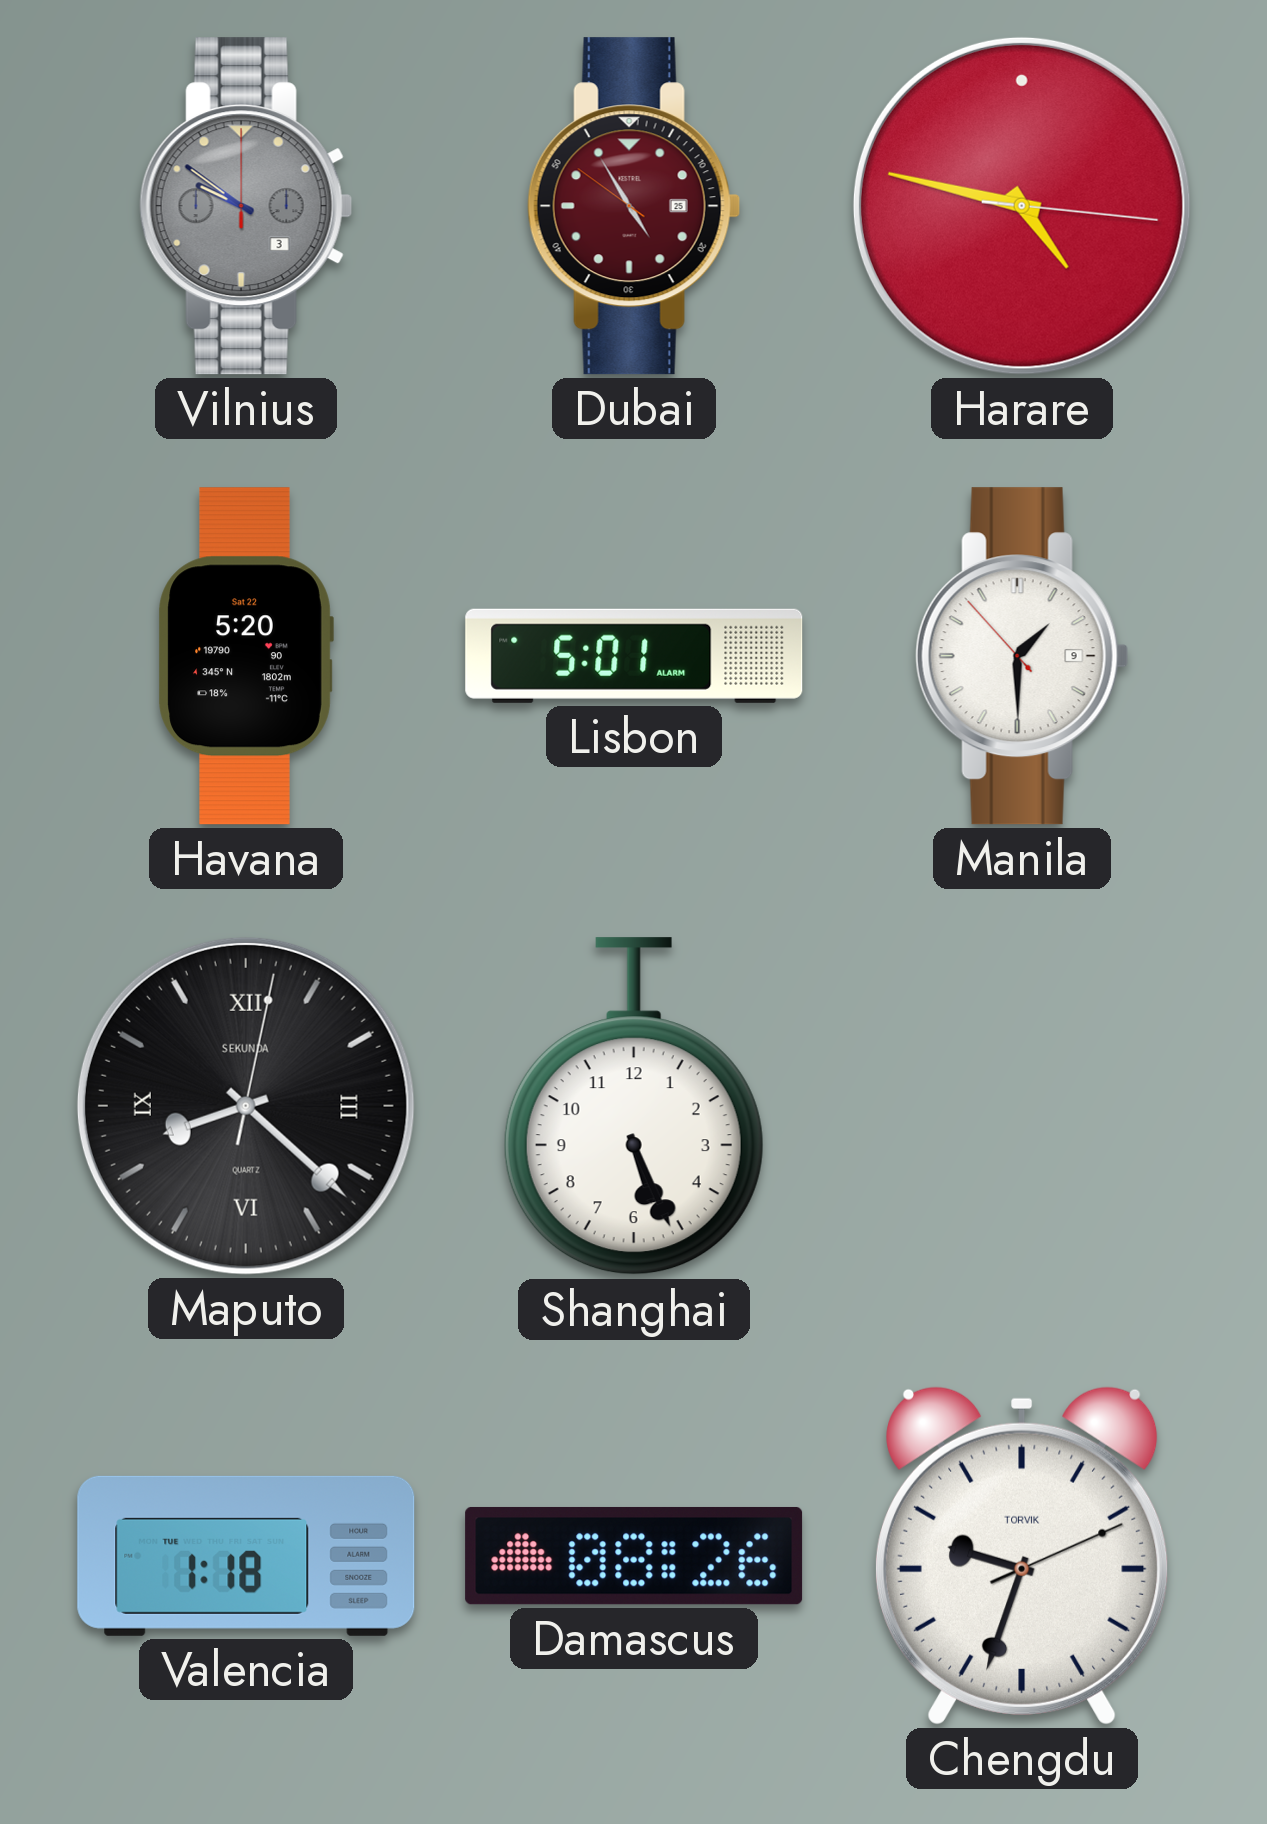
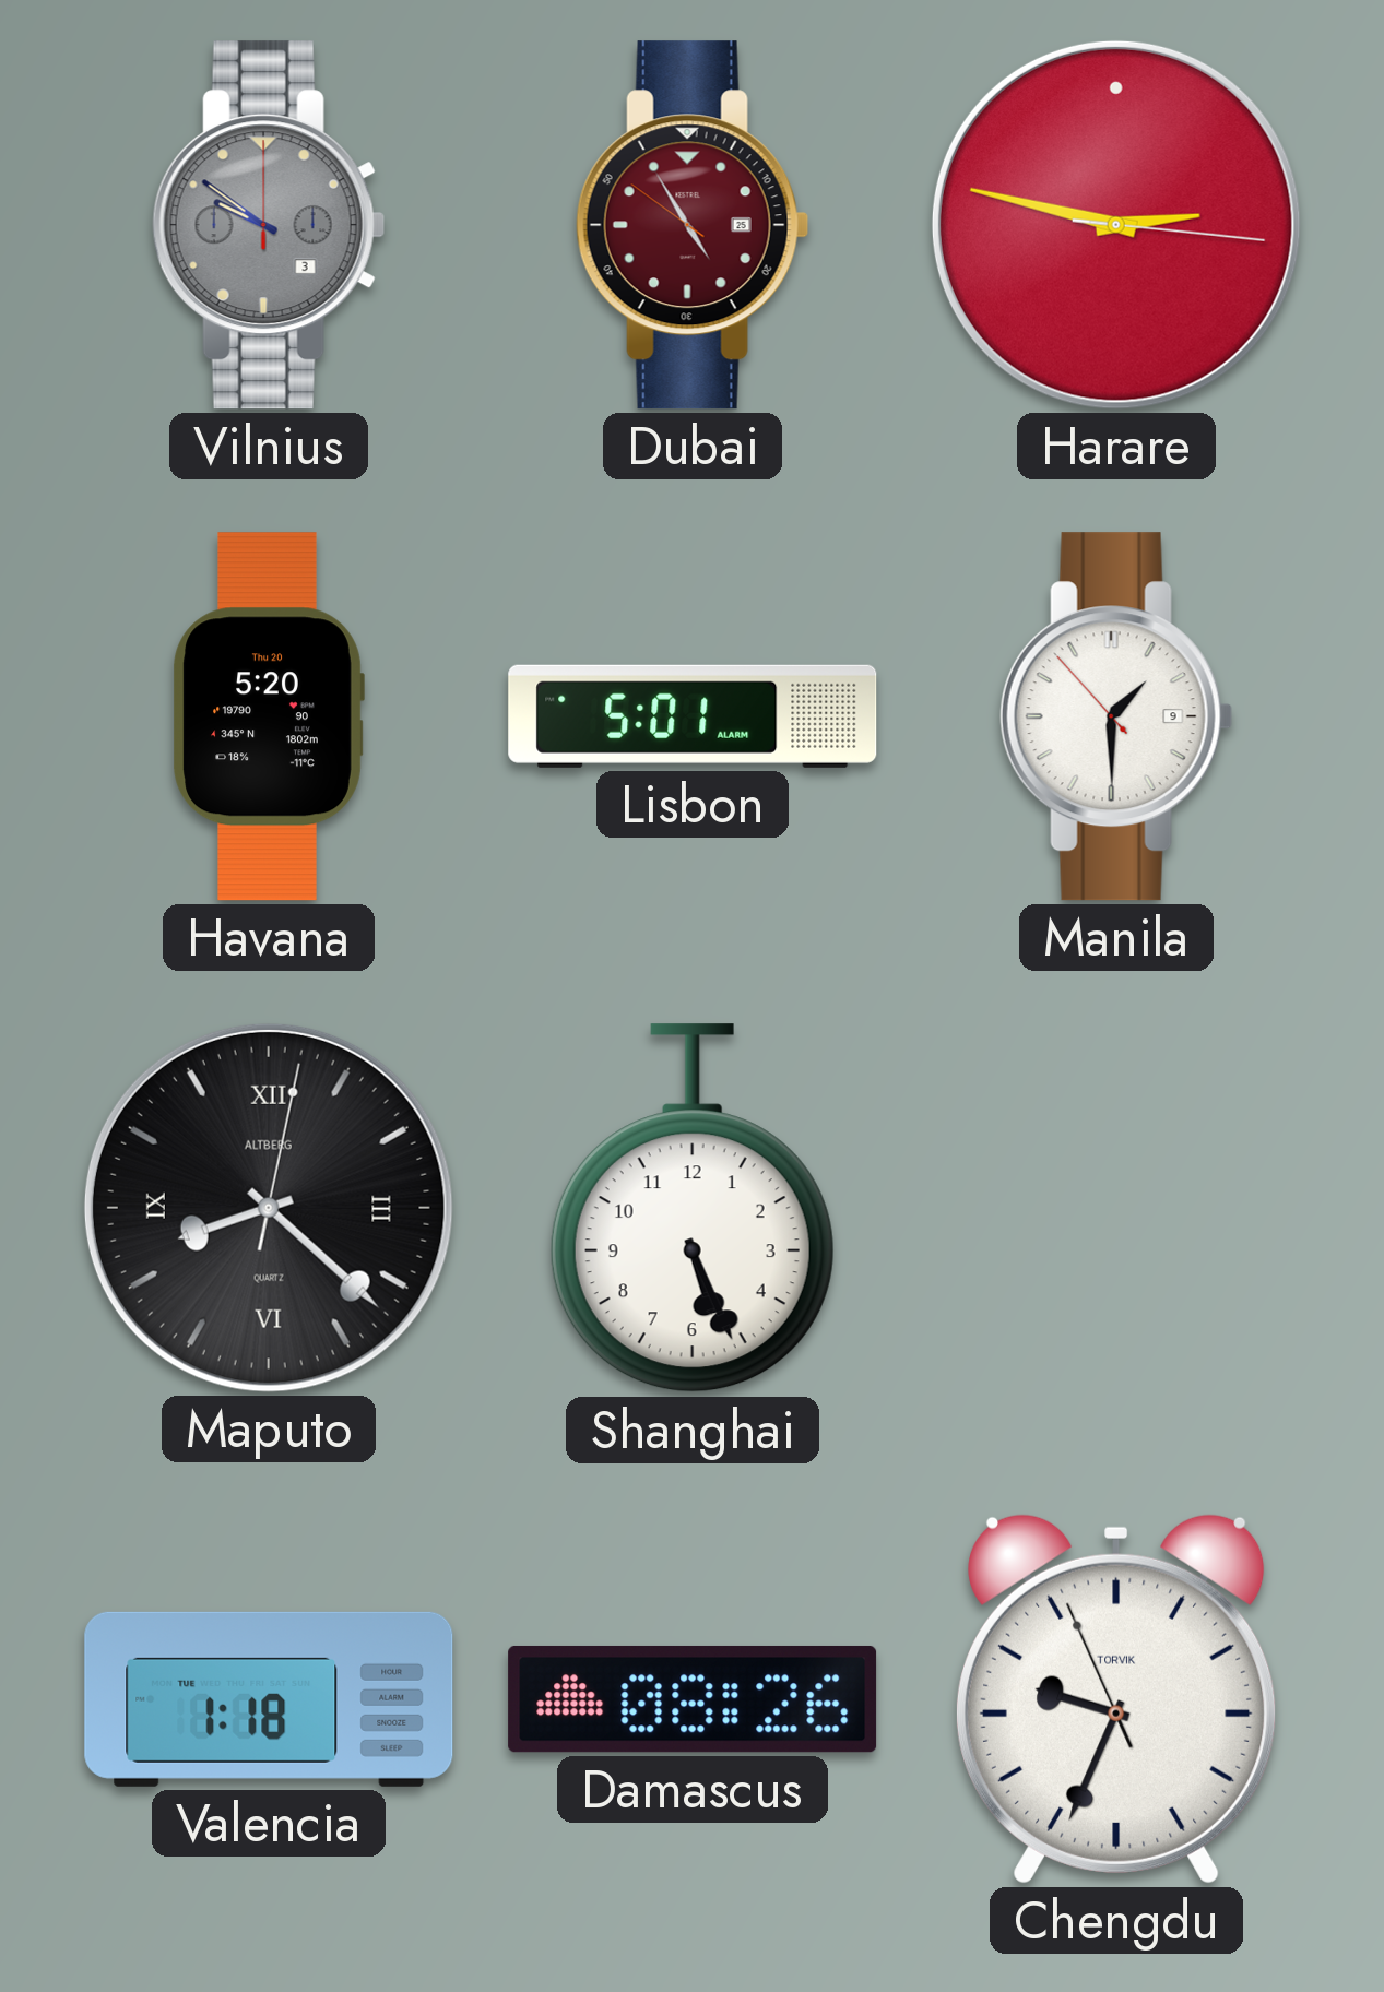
Harare: 4:47 -> 2:47
Havana date: Sat 22 -> Thu 20
Maputo brand: SEKUNDA -> ALTBERG
Chengdu: 9:33:11 -> 9:33:56
